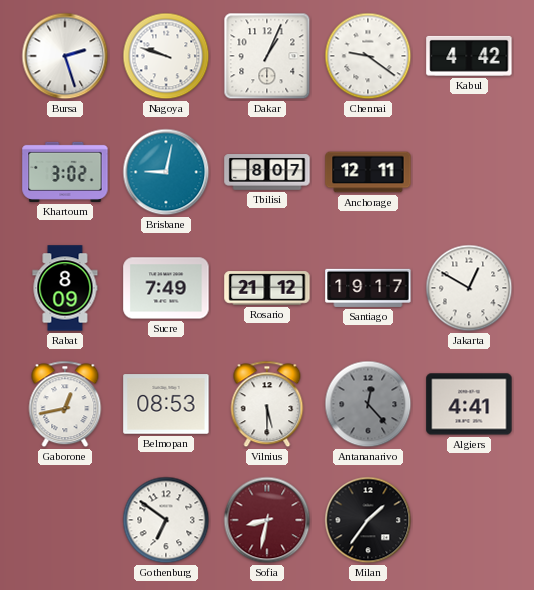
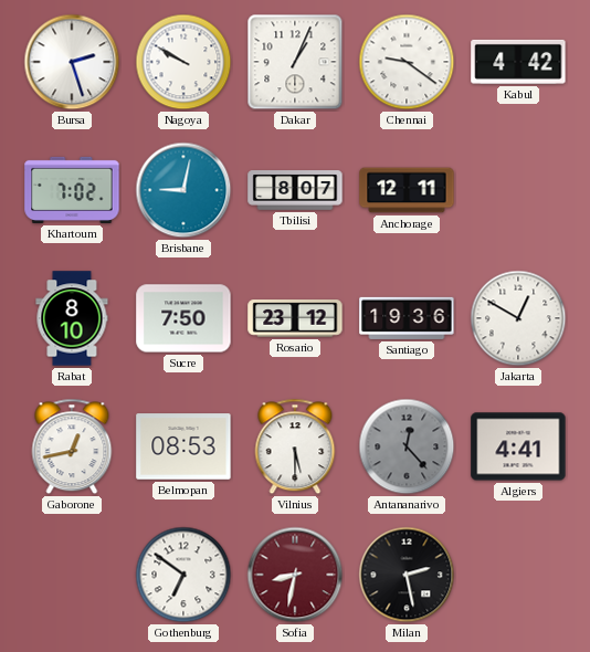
Nagoya: 9:48 -> 9:50
Khartoum: 3:02 -> 7:02
Rabat: 8:09 -> 8:10
Sucre: 7:49 -> 7:50
Rosario: 21:12 -> 23:12
Santiago: 19:17 -> 19:36
Milan: 1:36 -> 2:28
